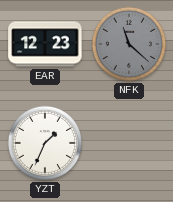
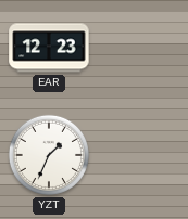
NFK: 11:22 -> none
